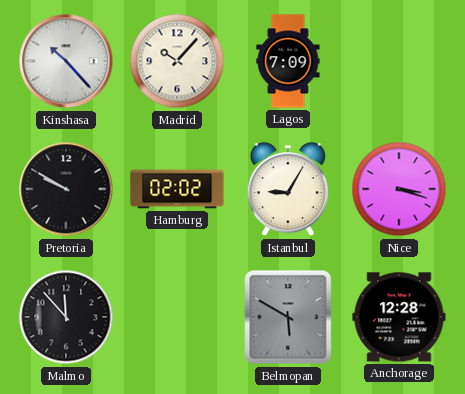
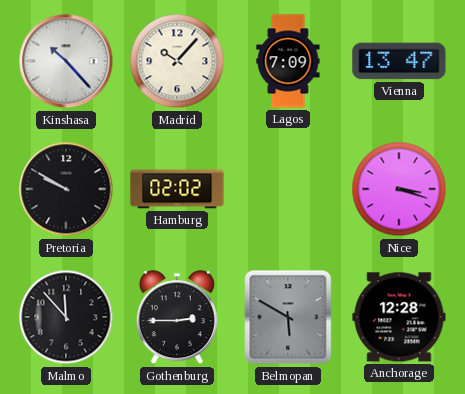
Vienna: none -> 13:47
Istanbul: 9:05 -> none
Gothenburg: none -> 2:45
